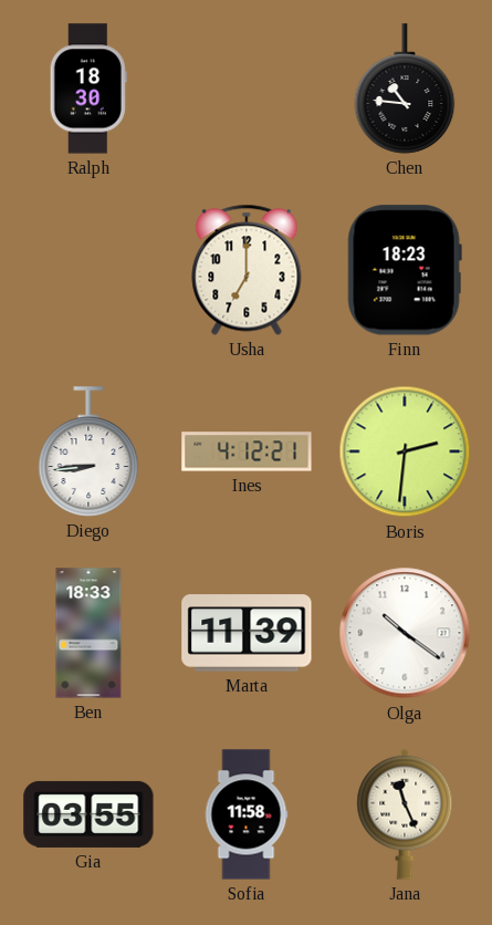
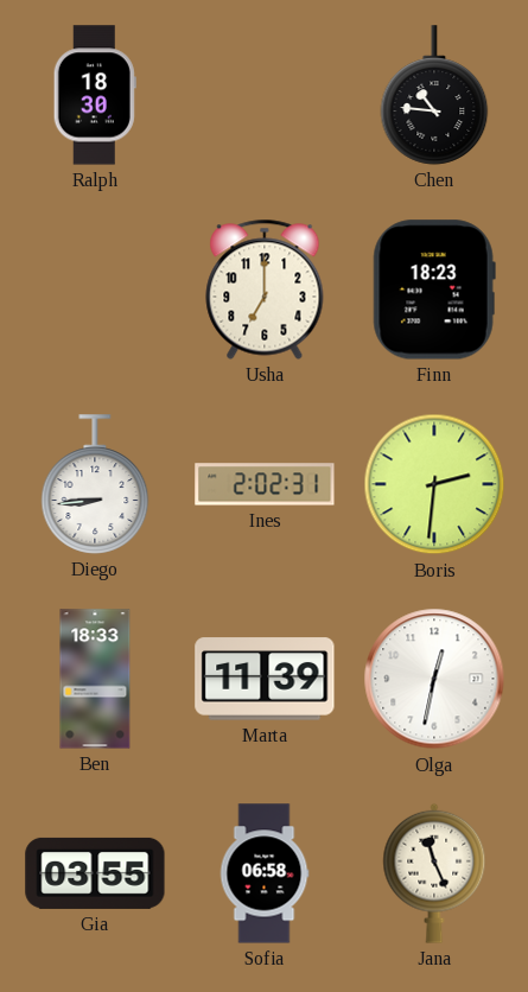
Ines: 4:12 -> 2:02
Olga: 10:21 -> 12:32
Sofia: 11:58 -> 06:58
